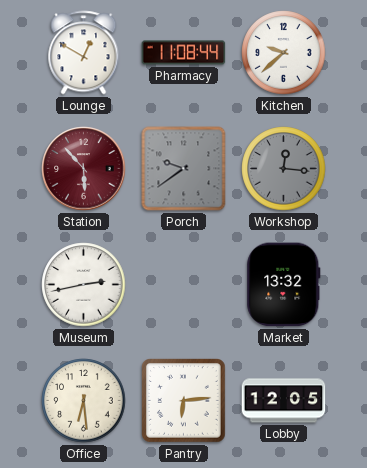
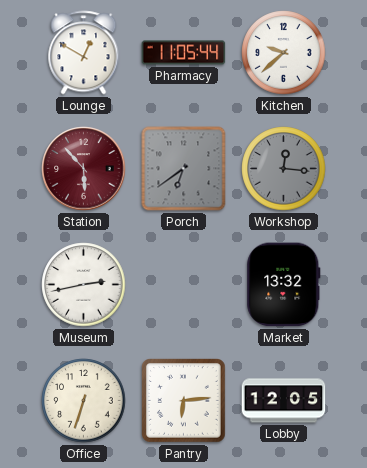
Pharmacy: 11:08 -> 11:05
Porch: 9:39 -> 6:39
Office: 6:29 -> 6:33
